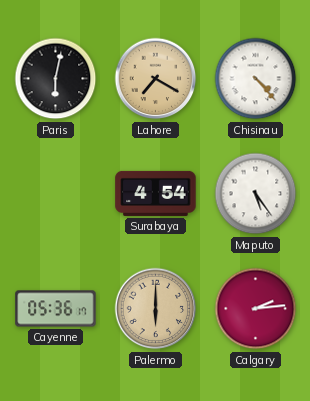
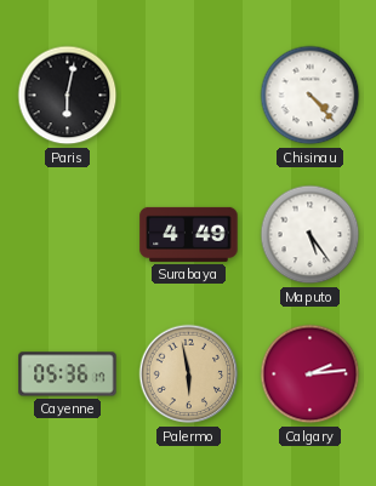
Lahore: 7:20 -> none
Surabaya: 4:54 -> 4:49
Palermo: 6:00 -> 5:58
